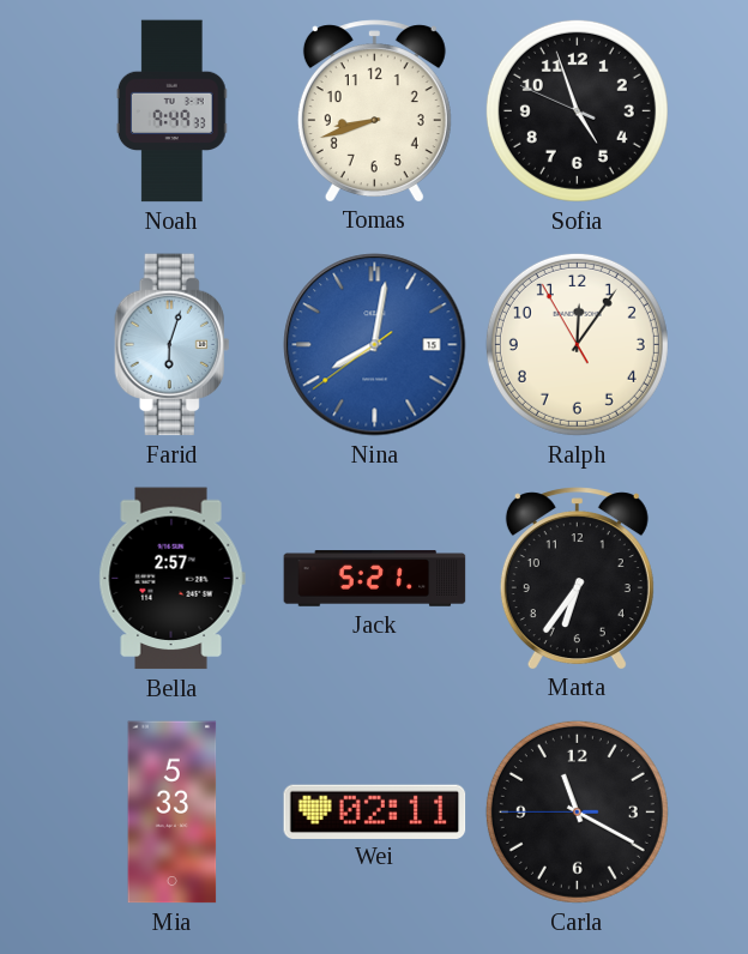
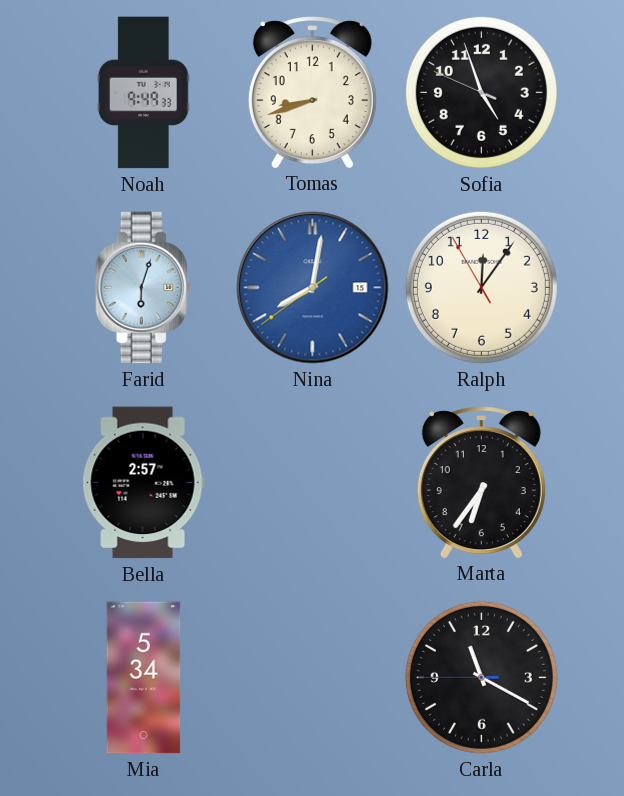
Jack: 5:21 -> none
Mia: 5:33 -> 5:34
Wei: 02:11 -> none
